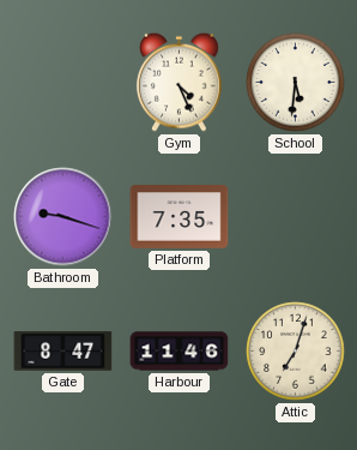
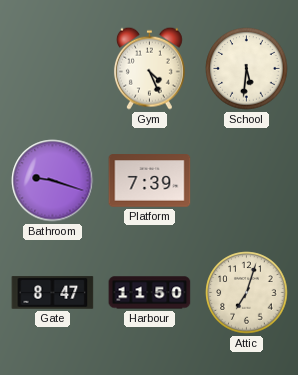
Platform: 7:35 -> 7:39
Harbour: 11:46 -> 11:50
